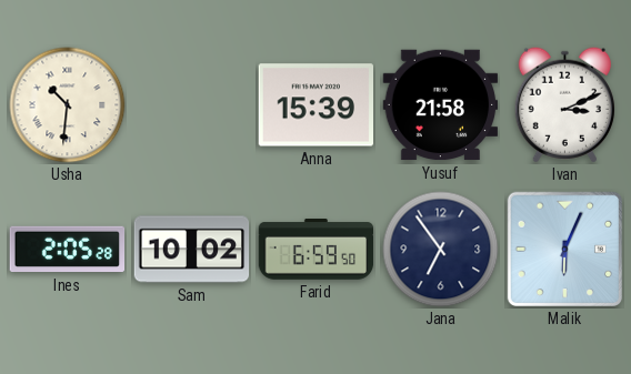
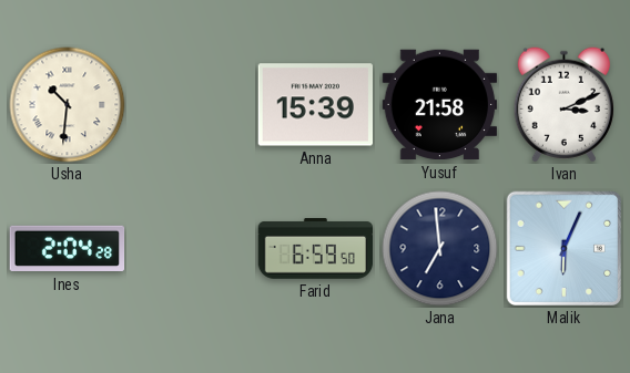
Ines: 2:05 -> 2:04
Sam: 10:02 -> none
Jana: 6:54 -> 6:59
